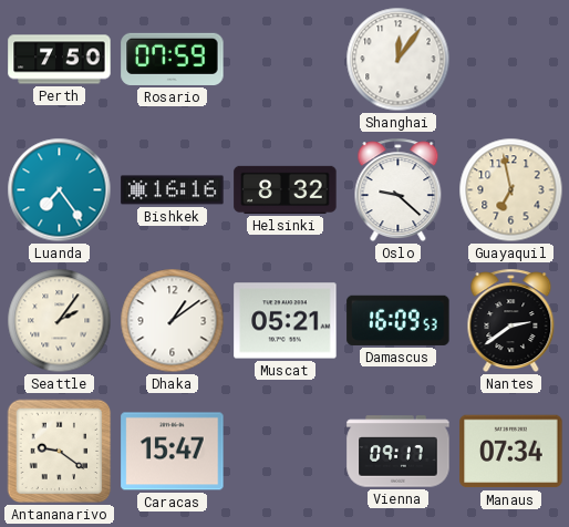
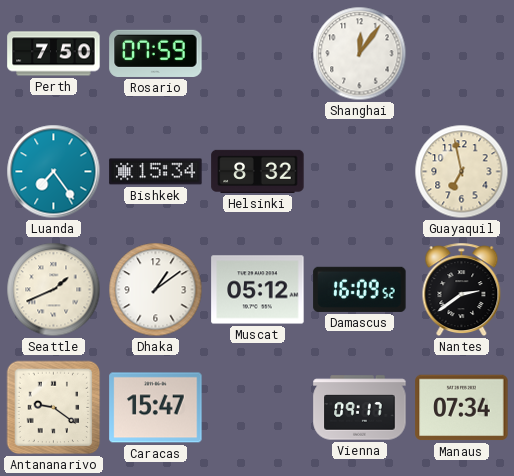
Bishkek: 16:16 -> 15:34
Oslo: 9:22 -> none
Seattle: 2:06 -> 1:41
Muscat: 05:21 -> 05:12
Damascus: 16:09:53 -> 16:09:52
